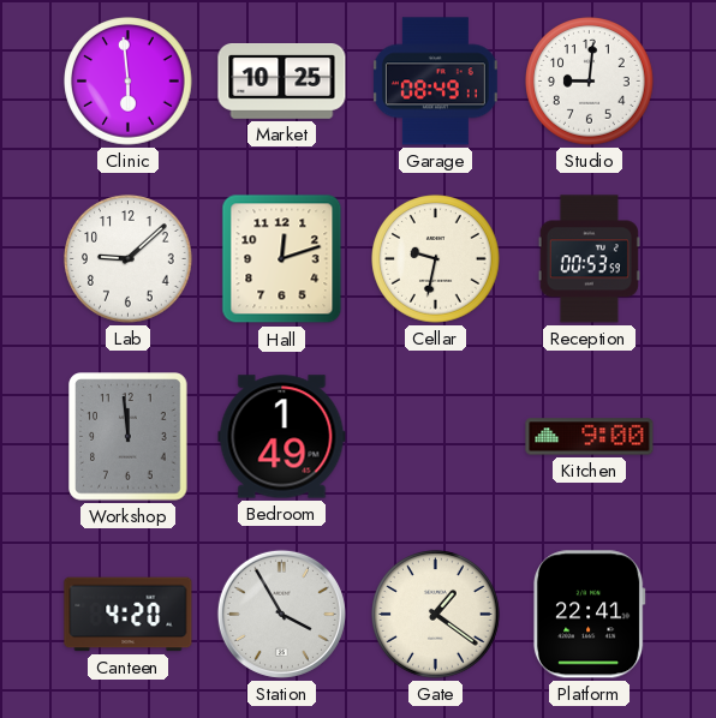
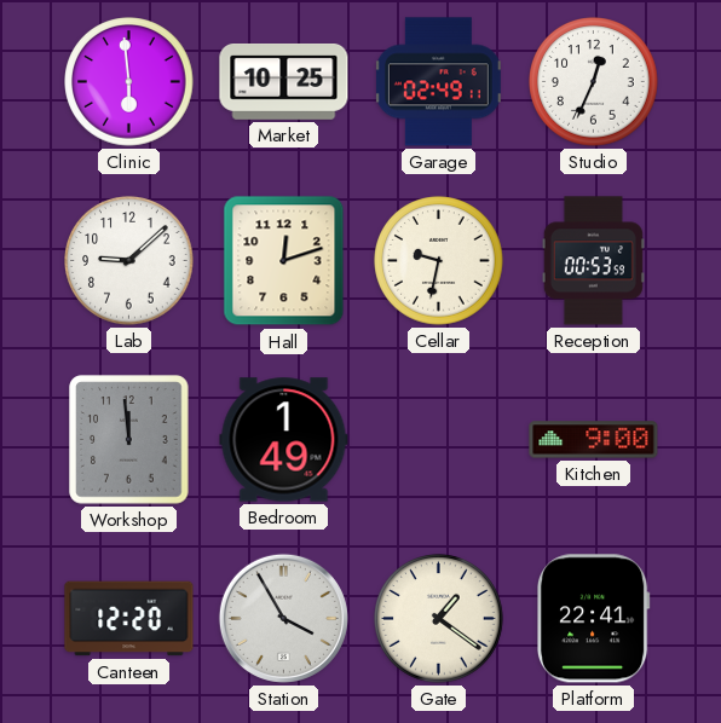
Garage: 08:49 -> 02:49
Studio: 9:01 -> 12:34
Canteen: 4:20 -> 12:20
